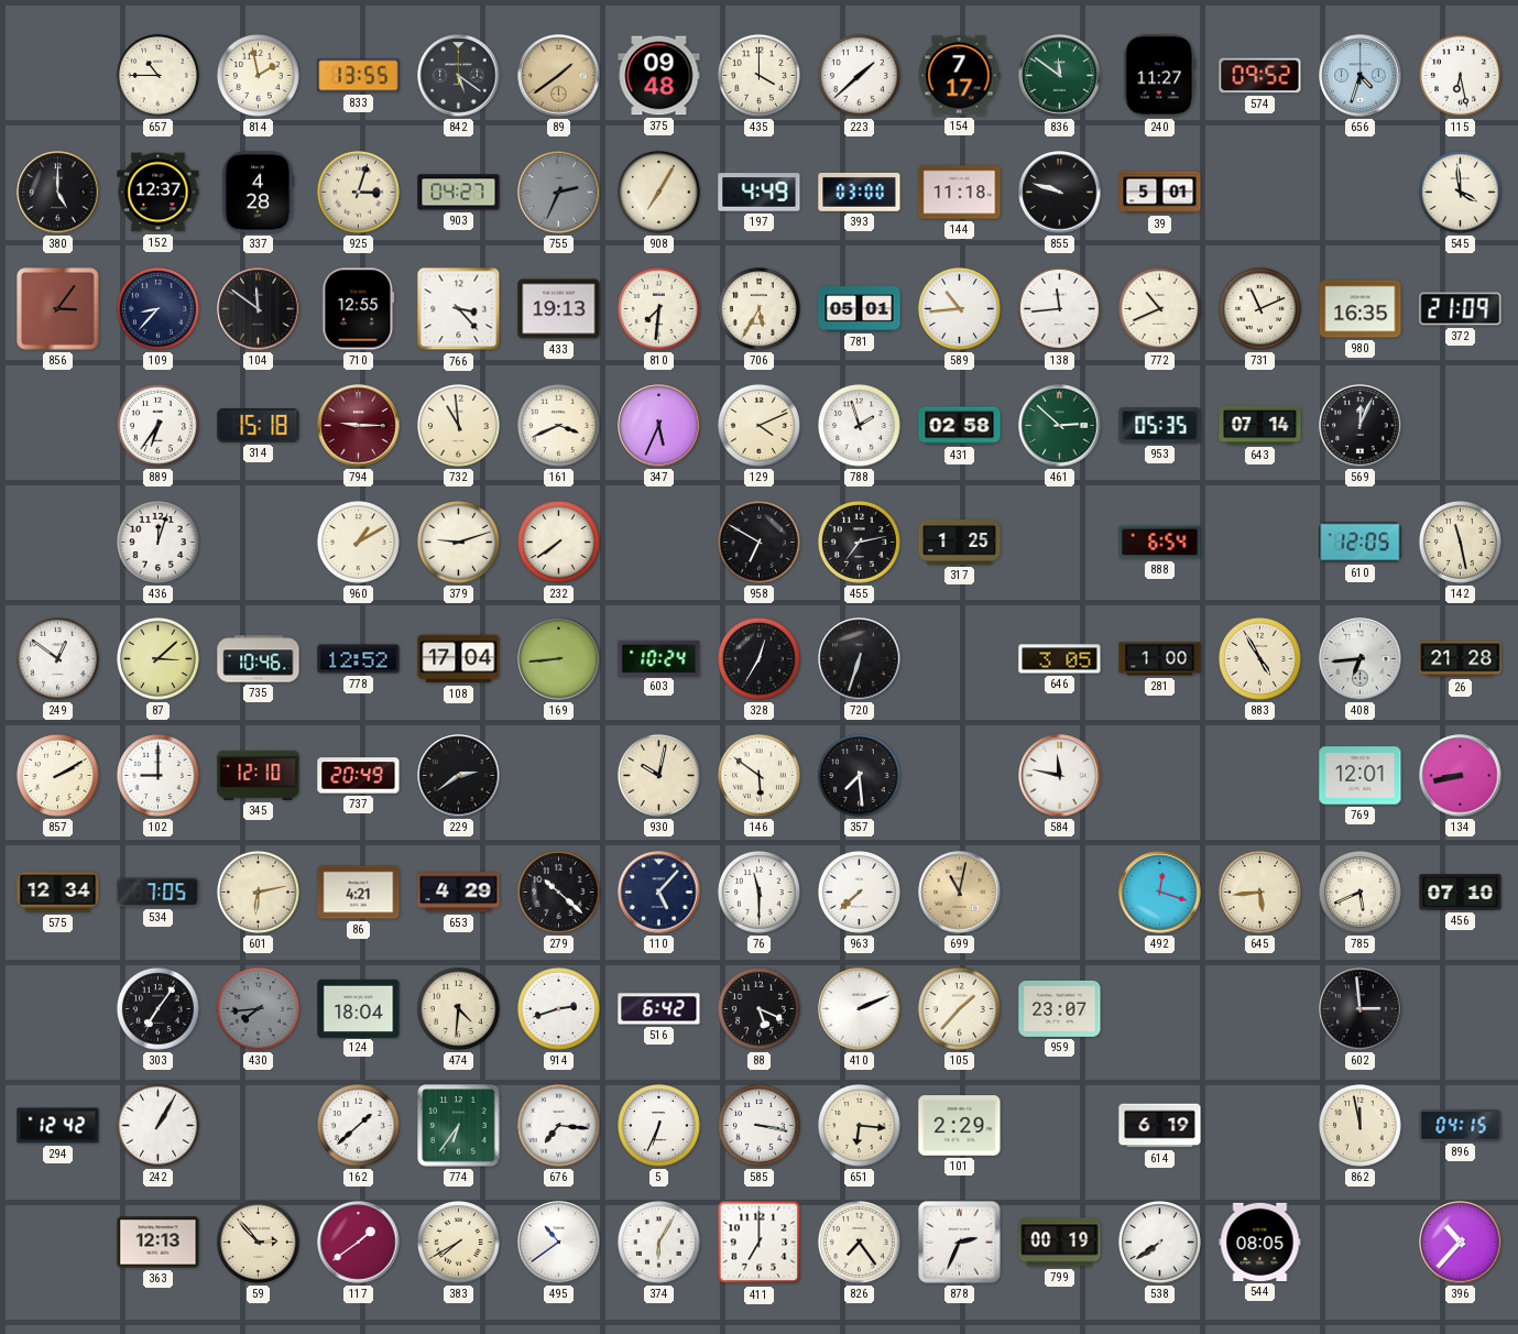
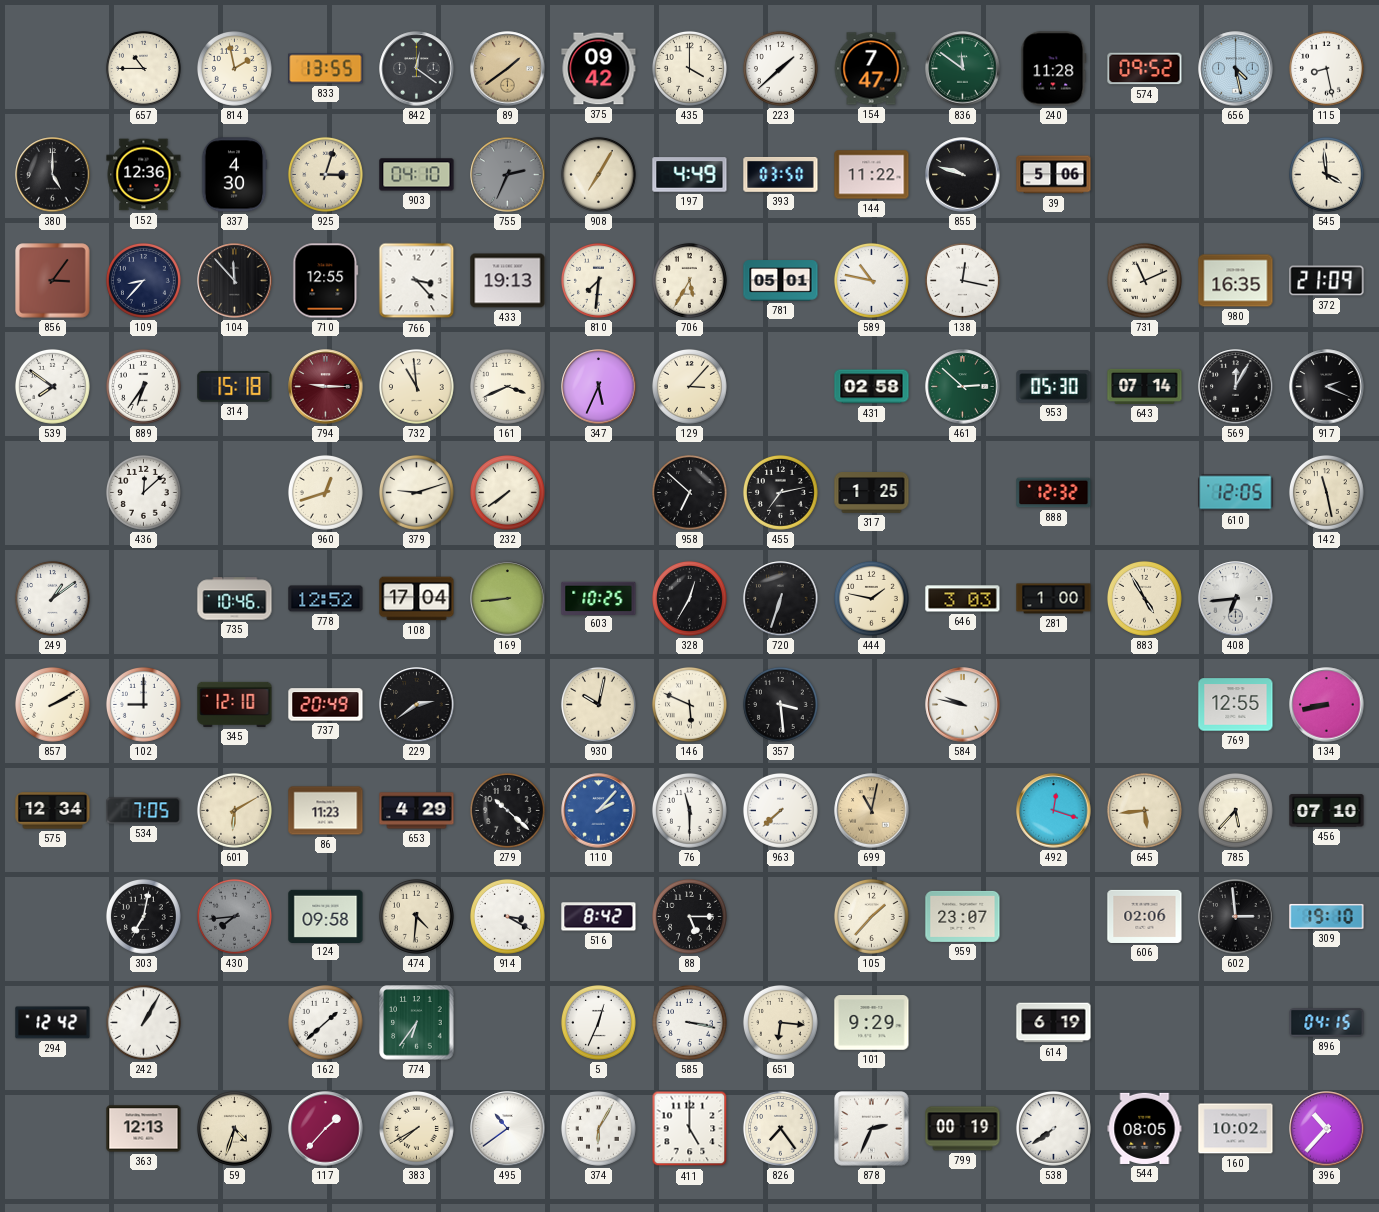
842: 5:21 -> 12:21
375: 09:48 -> 09:42
154: 7:17 -> 7:47
240: 11:27 -> 11:28
656: 4:33 -> 4:28
115: 6:28 -> 8:28
152: 12:37 -> 12:36
337: 4:28 -> 4:30
903: 04:27 -> 04:10
393: 03:00 -> 03:50
144: 11:18 -> 11:22
39: 5:01 -> 5:06
104: 11:51 -> 11:53
589: 10:44 -> 10:47
138: 11:44 -> 12:17
772: 10:41 -> none
539: none -> 7:51
129: 4:11 -> 3:07
788: 1:57 -> none
953: 05:35 -> 05:30
569: 12:04 -> 12:05
917: none -> 2:19
436: 12:03 -> 12:08
960: 1:10 -> 12:42
958: 6:50 -> 6:52
888: 6:54 -> 12:32
249: 12:51 -> 1:09
87: 3:08 -> none
603: 10:24 -> 10:25
444: none -> 1:47
646: 3:05 -> 3:03
26: 21:28 -> none
146: 5:51 -> 5:49
357: 7:29 -> 3:29
584: 11:47 -> 9:47
769: 12:01 -> 12:55
601: 6:13 -> 6:10
86: 4:21 -> 11:23
110: 5:07 -> 2:07
110 dial: navy -> blue
785: 5:41 -> 5:37
303: 7:06 -> 7:02
124: 18:04 -> 09:58
914: 2:42 -> 3:20
516: 6:42 -> 8:42
88: 5:19 -> 5:15
410: 2:11 -> none
606: none -> 02:06
309: none -> 19:10
676: 7:16 -> none
5: 6:34 -> 12:34
101: 2:29 -> 9:29
862: 11:58 -> none
59: 2:53 -> 4:33
117: 1:39 -> 1:37
411: 7:00 -> 5:00
160: none -> 10:02
